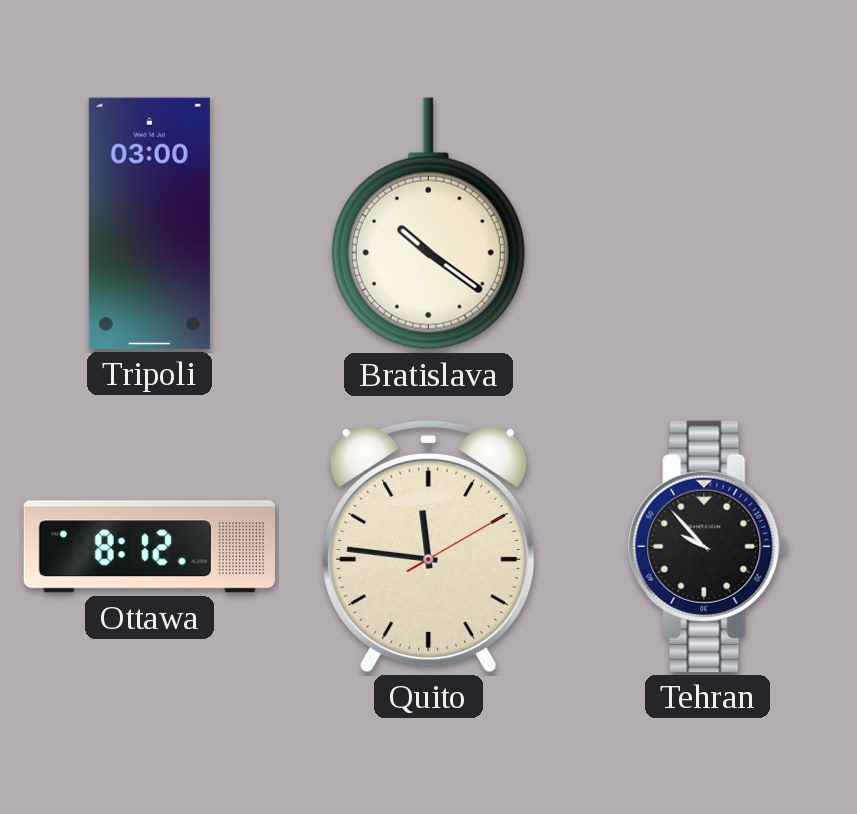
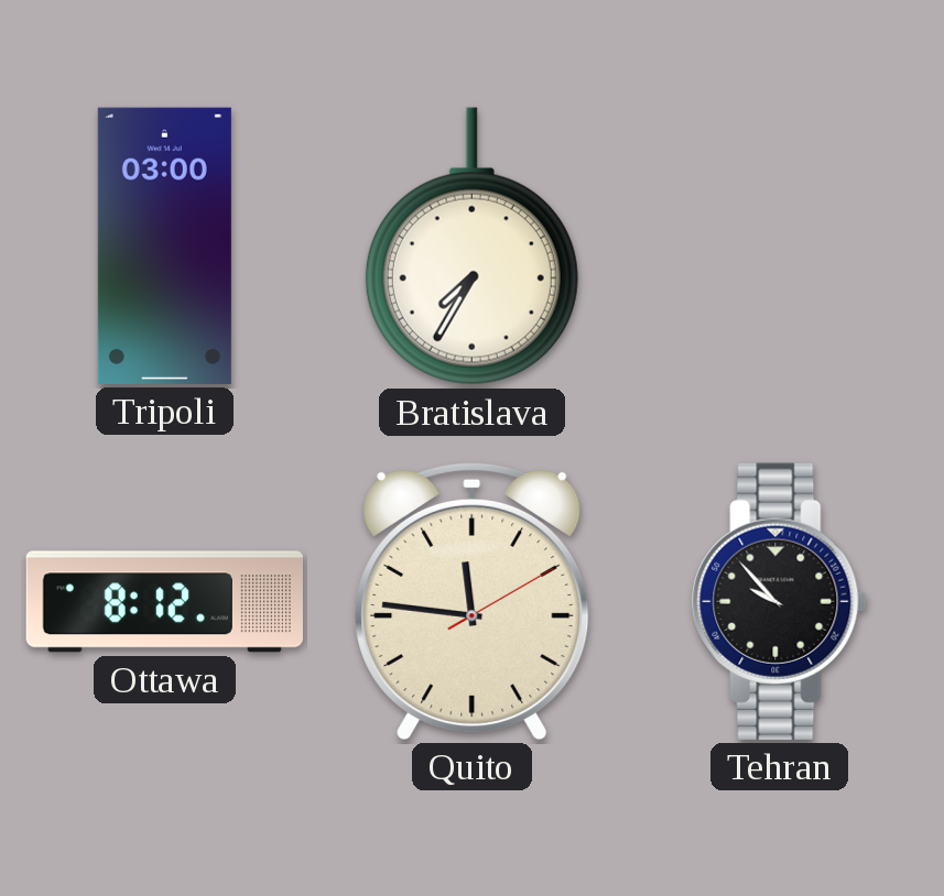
Bratislava: 10:21 -> 7:35
